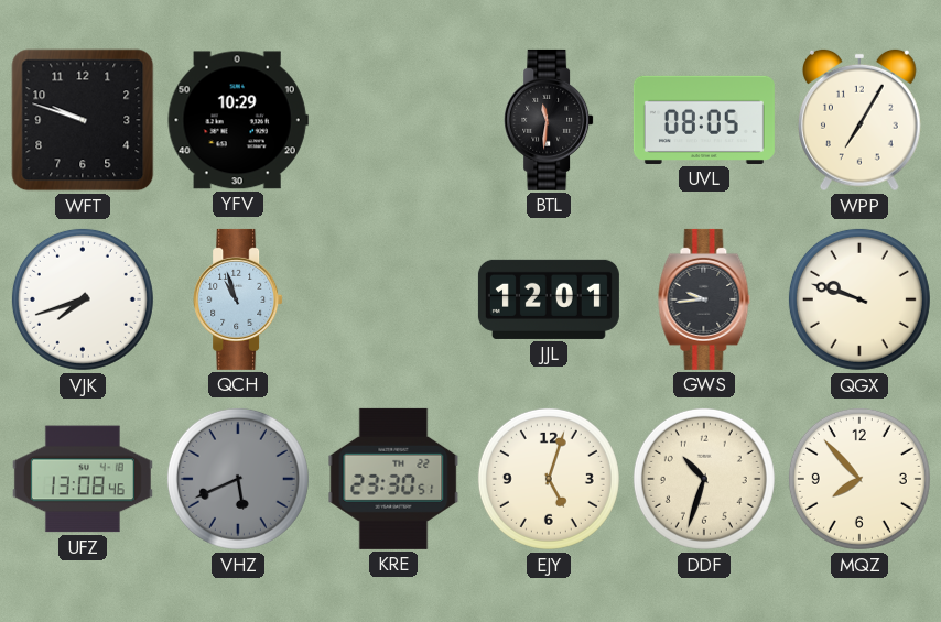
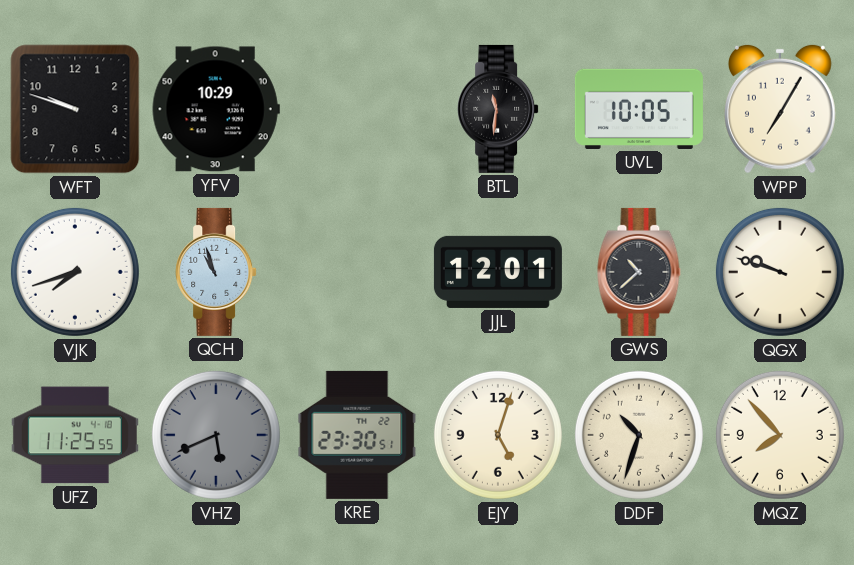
UVL: 08:05 -> 10:05
GWS: 9:44 -> 10:38
UFZ: 13:08 -> 11:25
